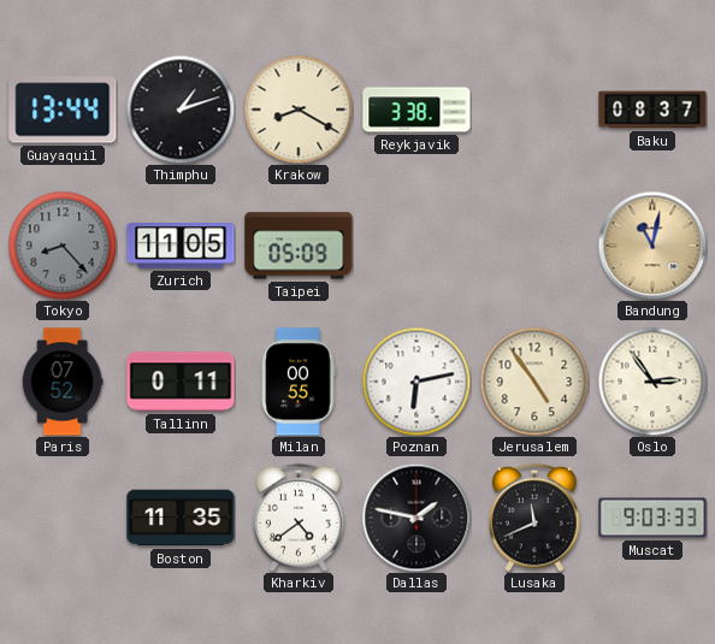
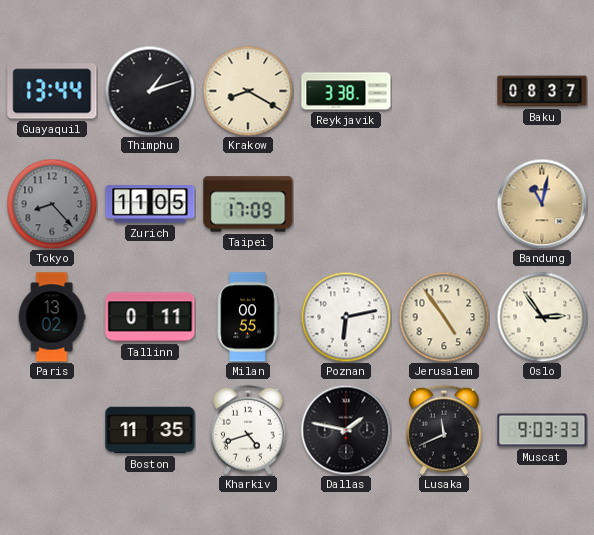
Taipei: 05:09 -> 17:09
Paris: 07:52 -> 13:02
Kharkiv: 4:39 -> 4:42
